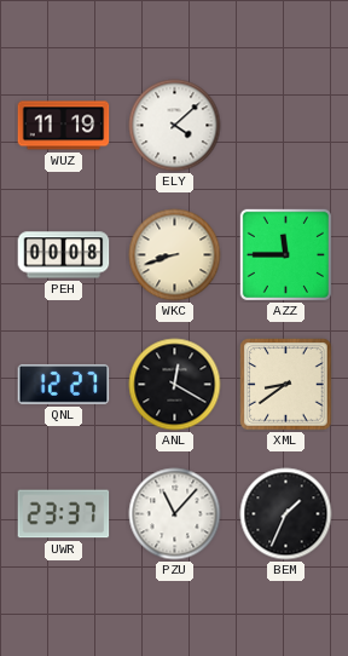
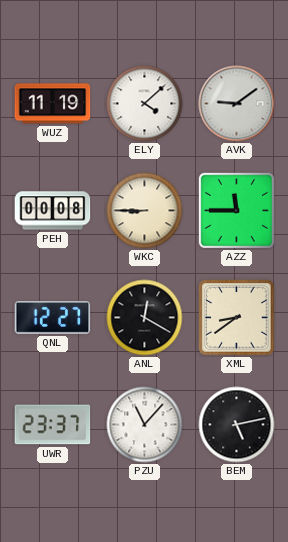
AVK: none -> 9:09
WKC: 8:42 -> 8:45
BEM: 1:34 -> 5:13
